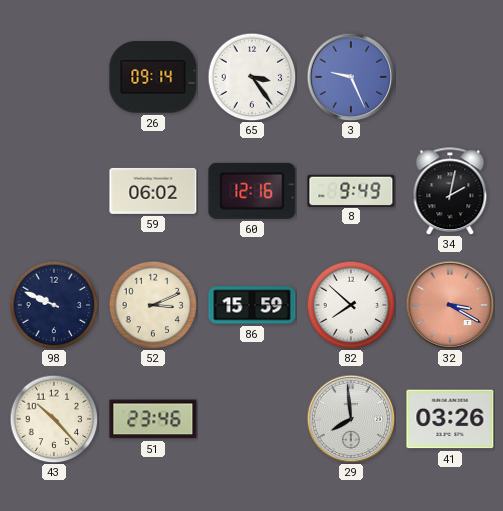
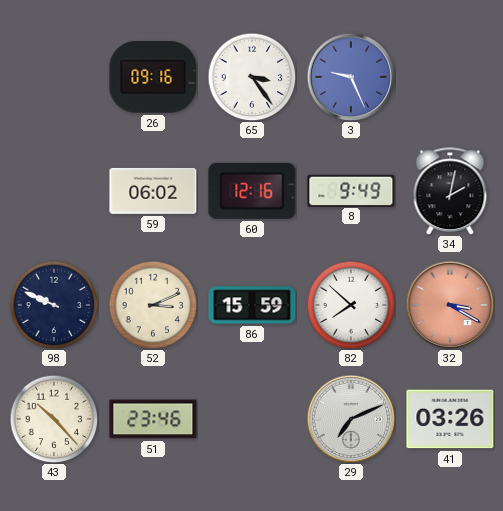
26: 09:14 -> 09:16
29: 7:59 -> 7:11
